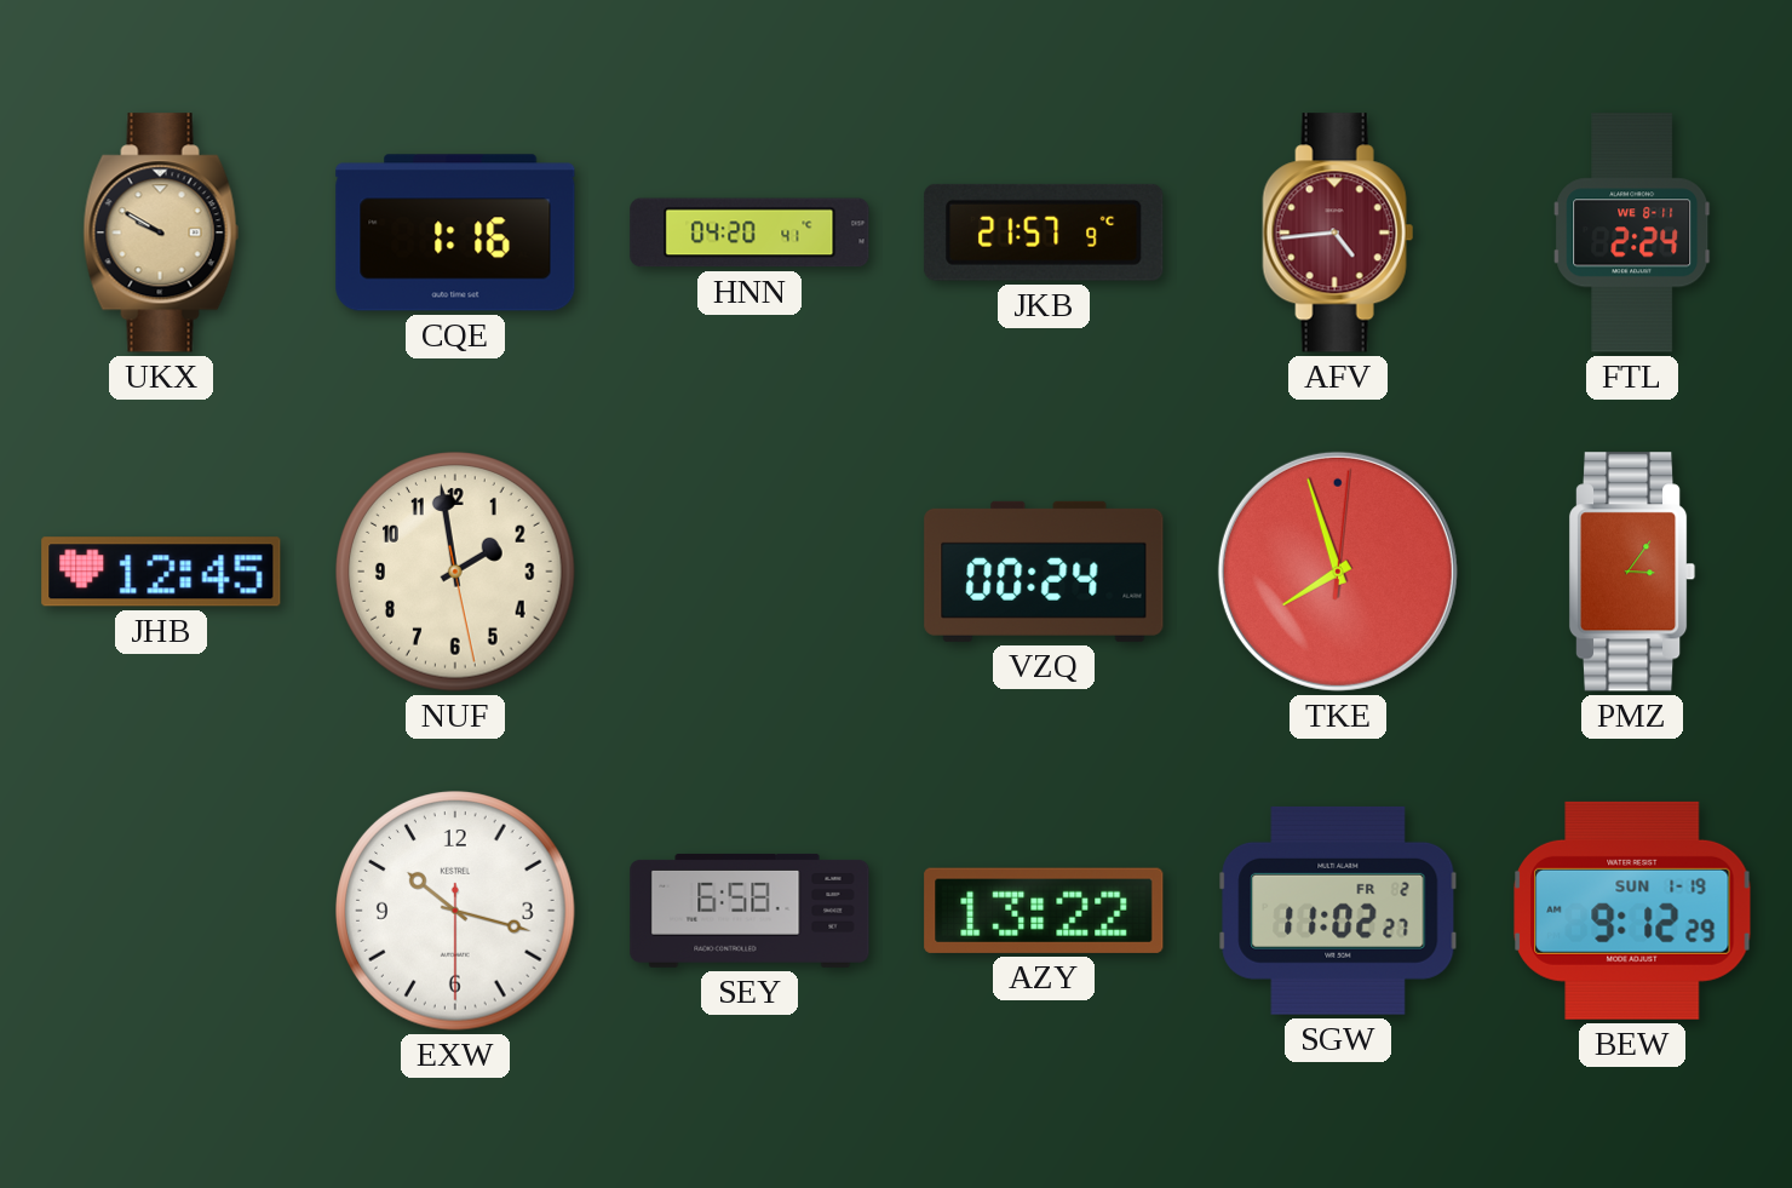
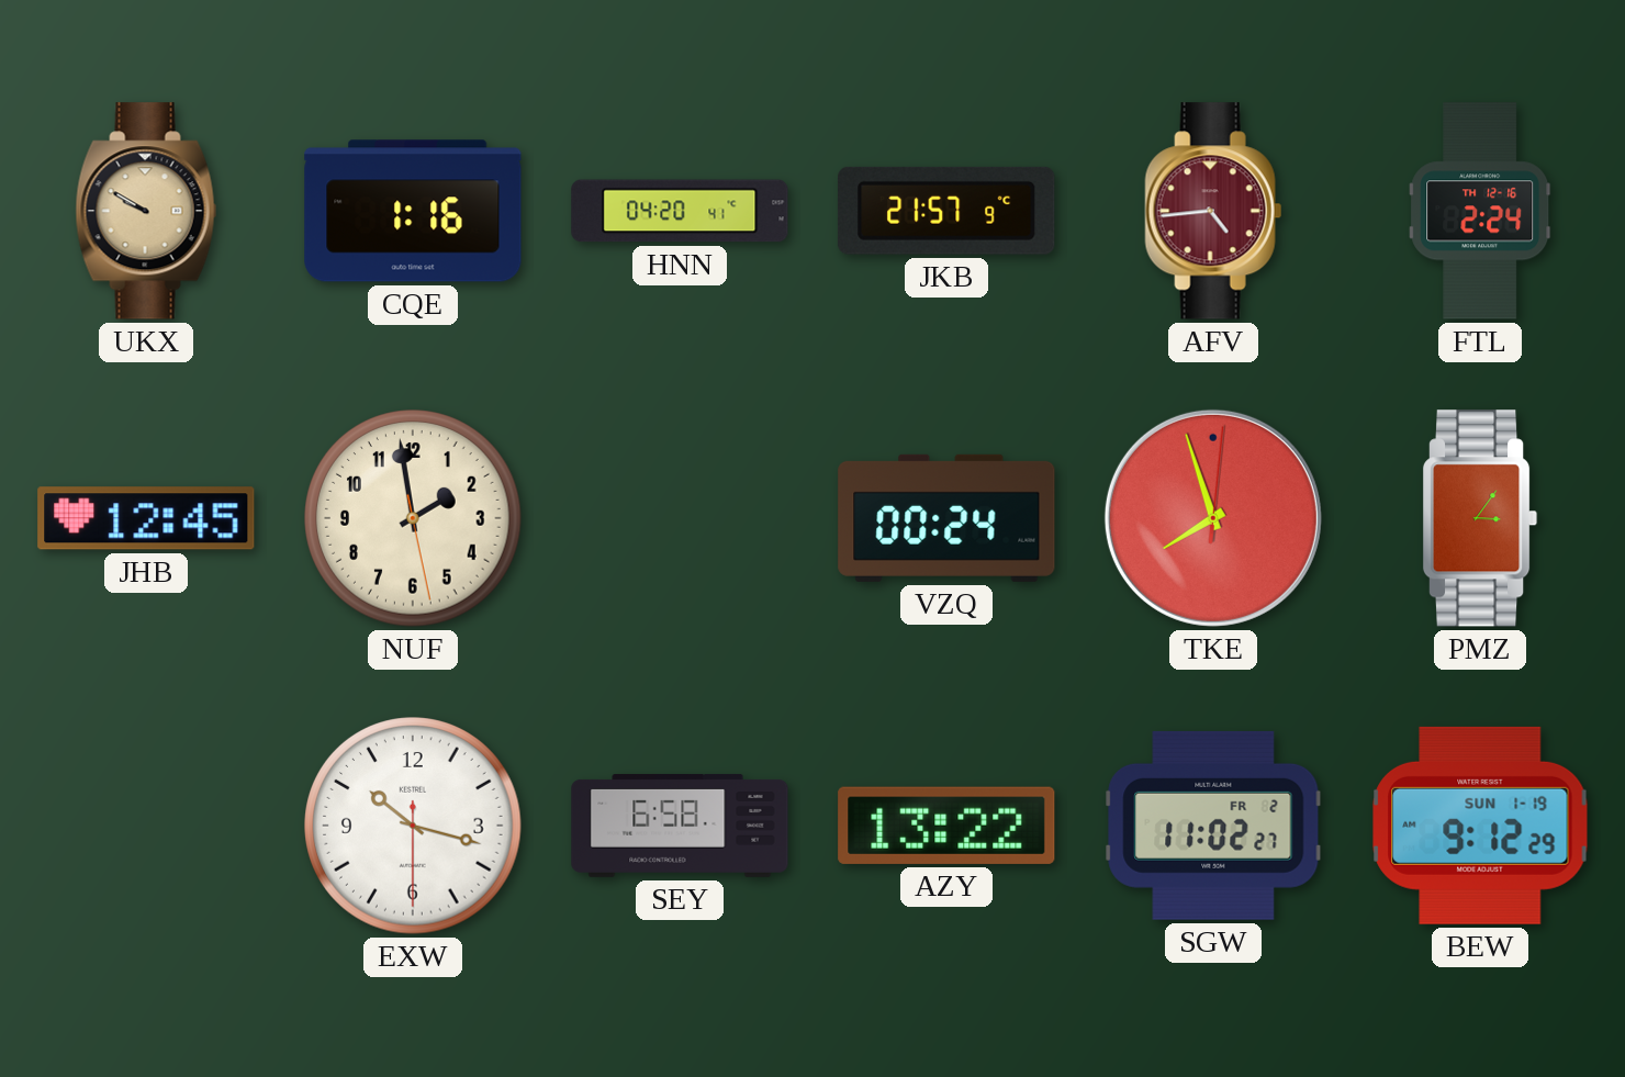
FTL date: WE 8-11 -> TH 12-16
